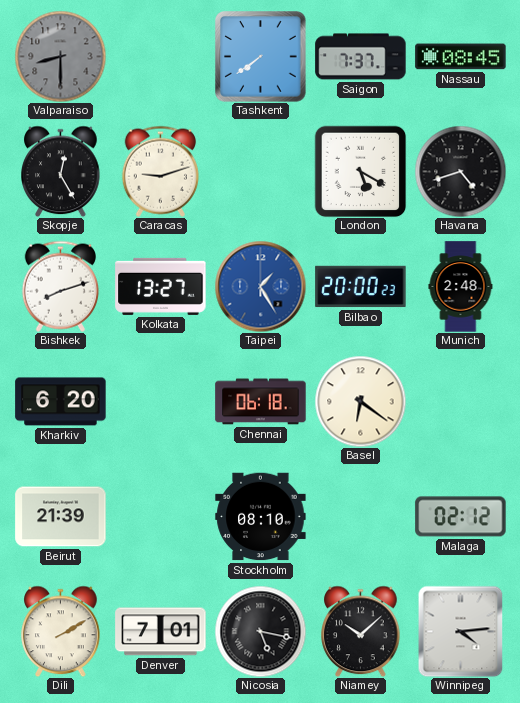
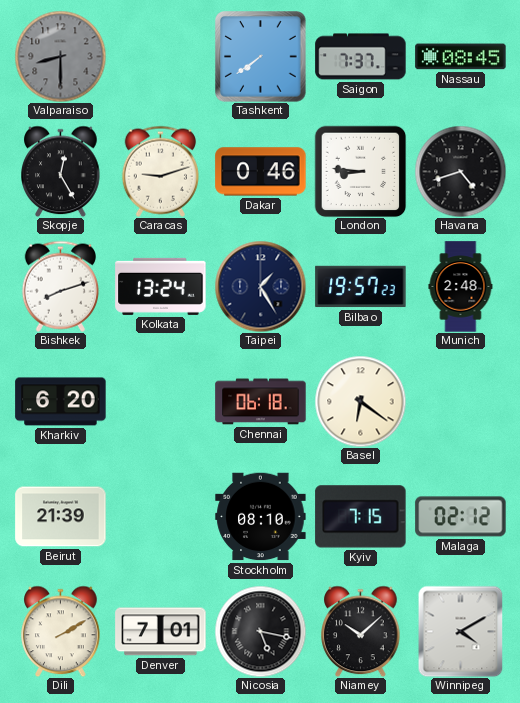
Dakar: none -> 0:46
London: 5:20 -> 8:46
Kolkata: 13:27 -> 13:24
Taipei dial: blue -> navy
Bilbao: 20:00 -> 19:57
Kyiv: none -> 7:15
Winnipeg: 4:14 -> 4:10
